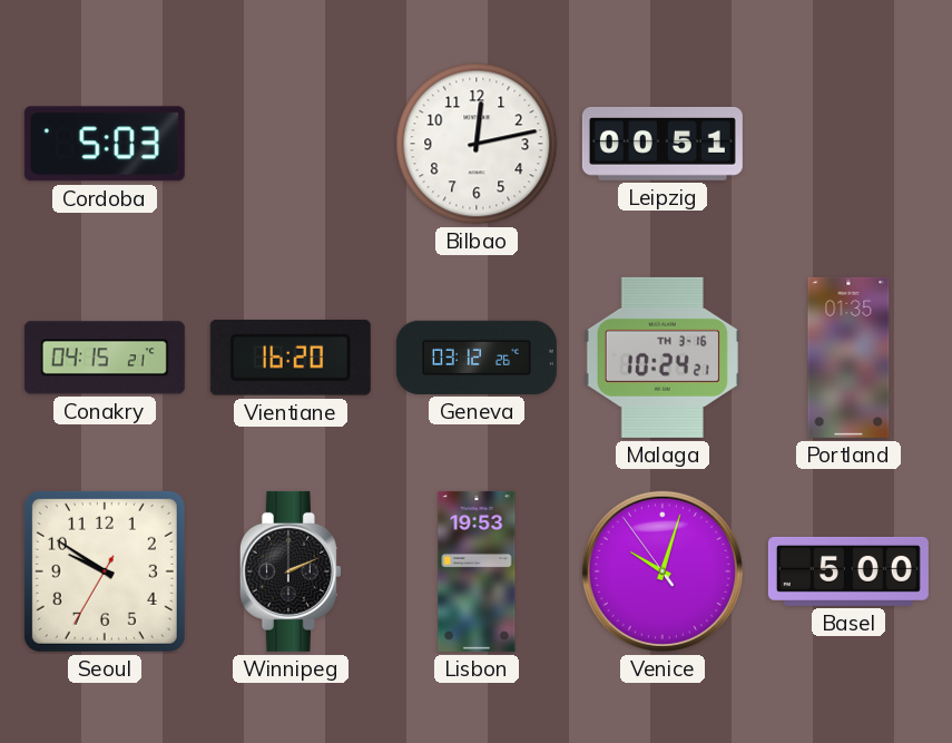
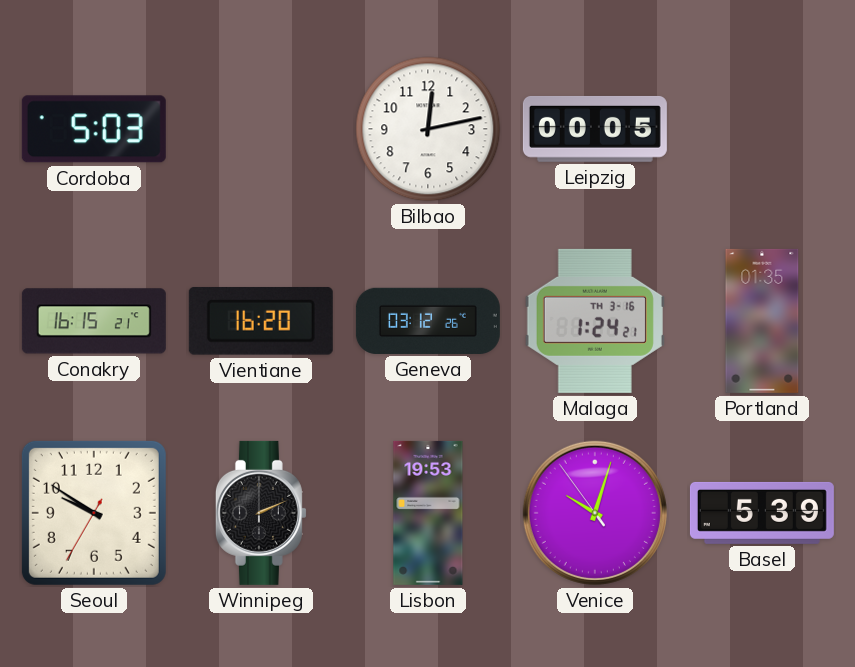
Leipzig: 00:51 -> 00:05
Conakry: 04:15 -> 16:15
Malaga: 10:24 -> 1:24
Basel: 5:00 -> 5:39
